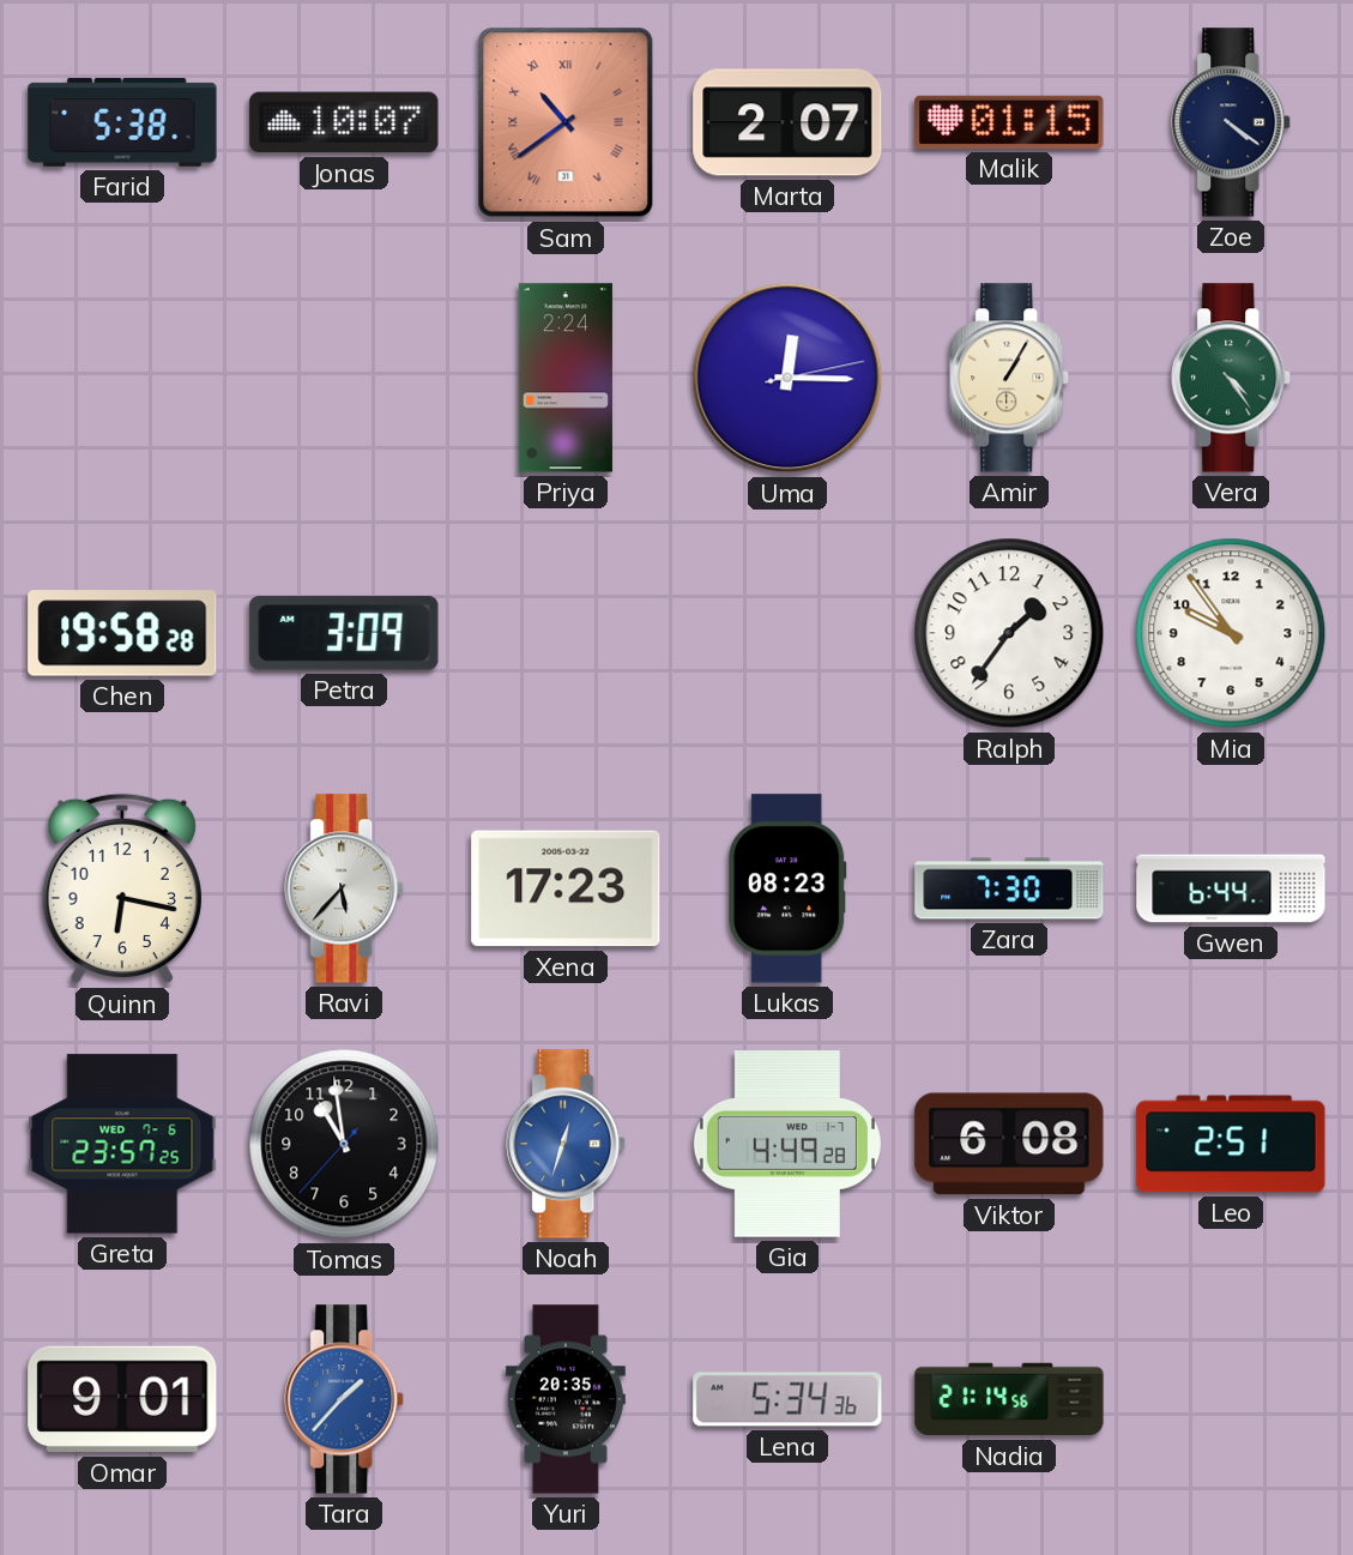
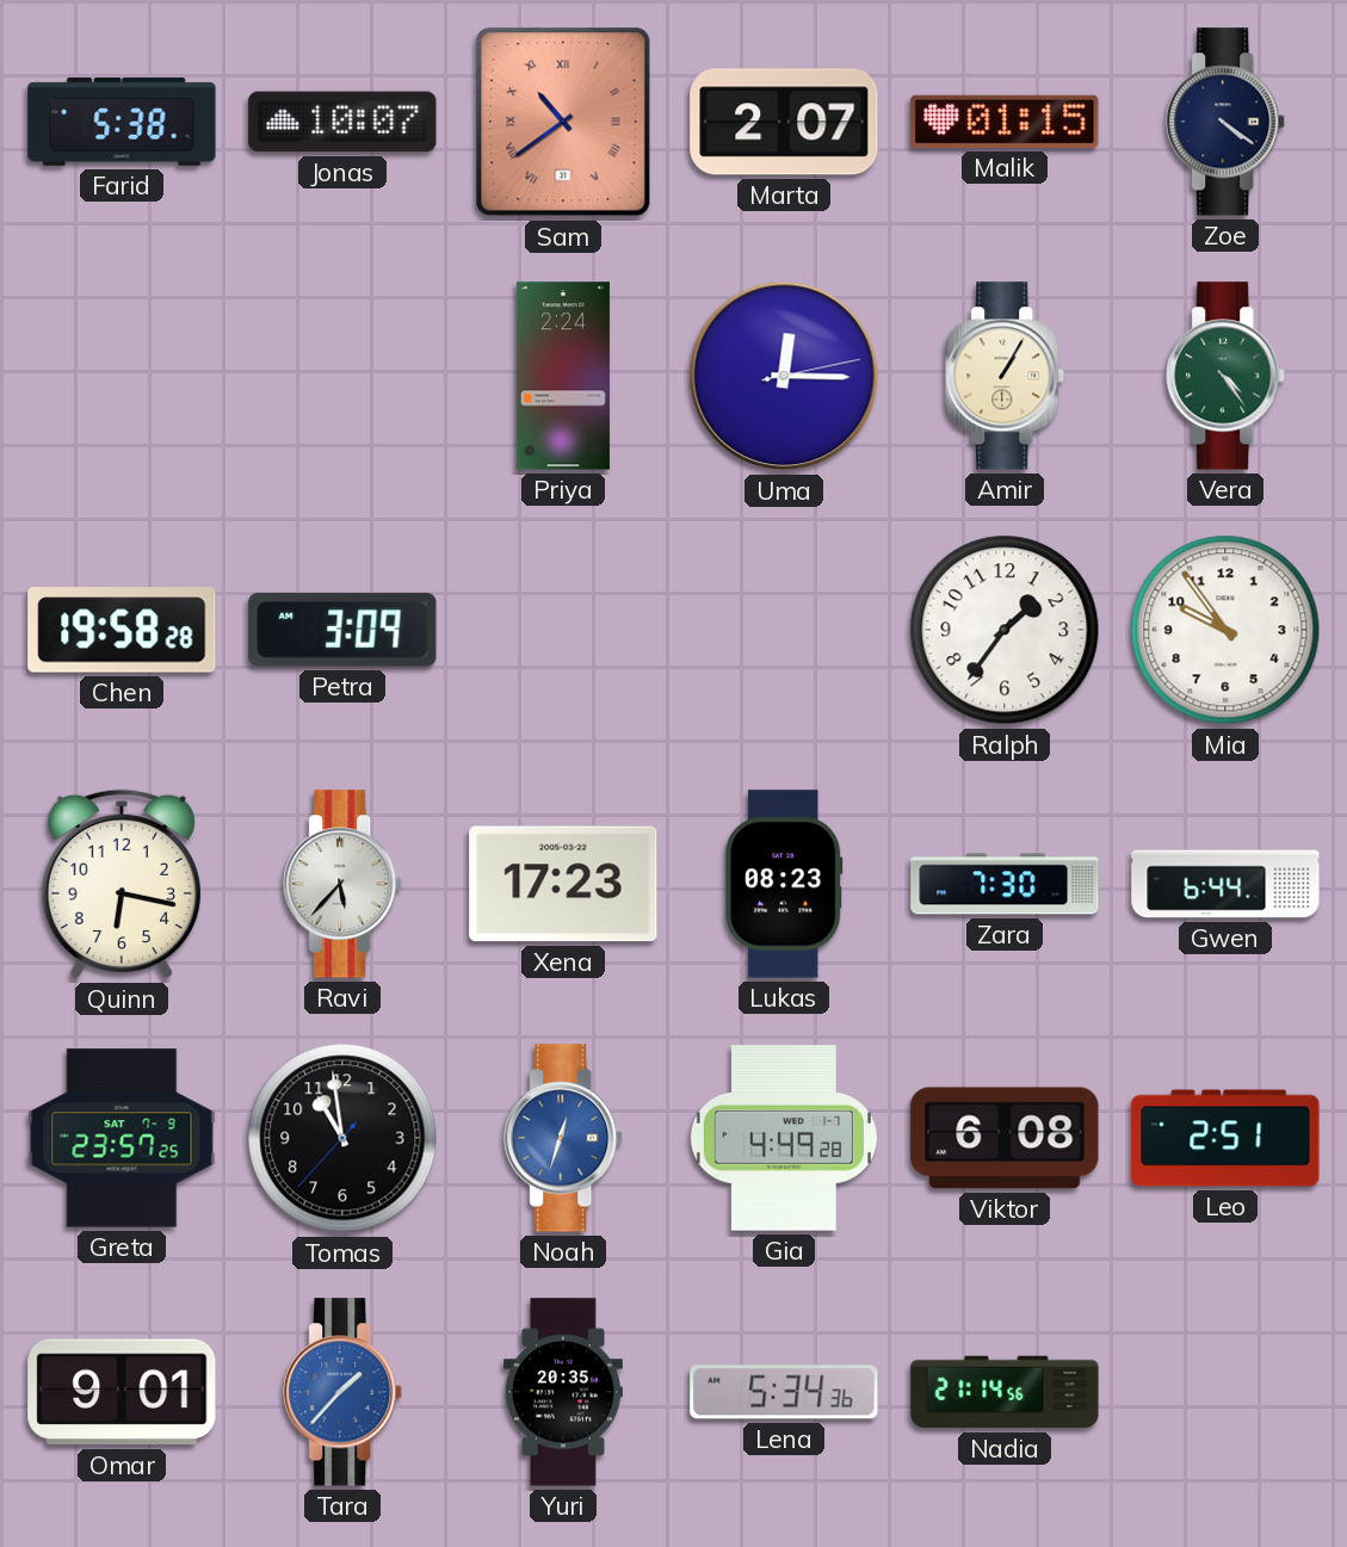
Greta date: WED 7-6 -> SAT 7-9
